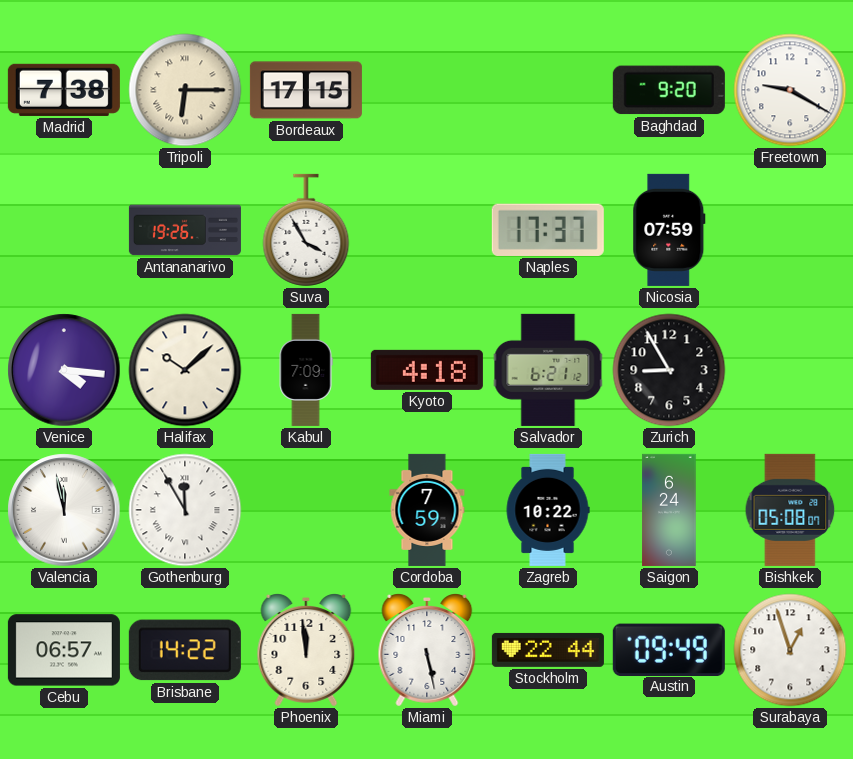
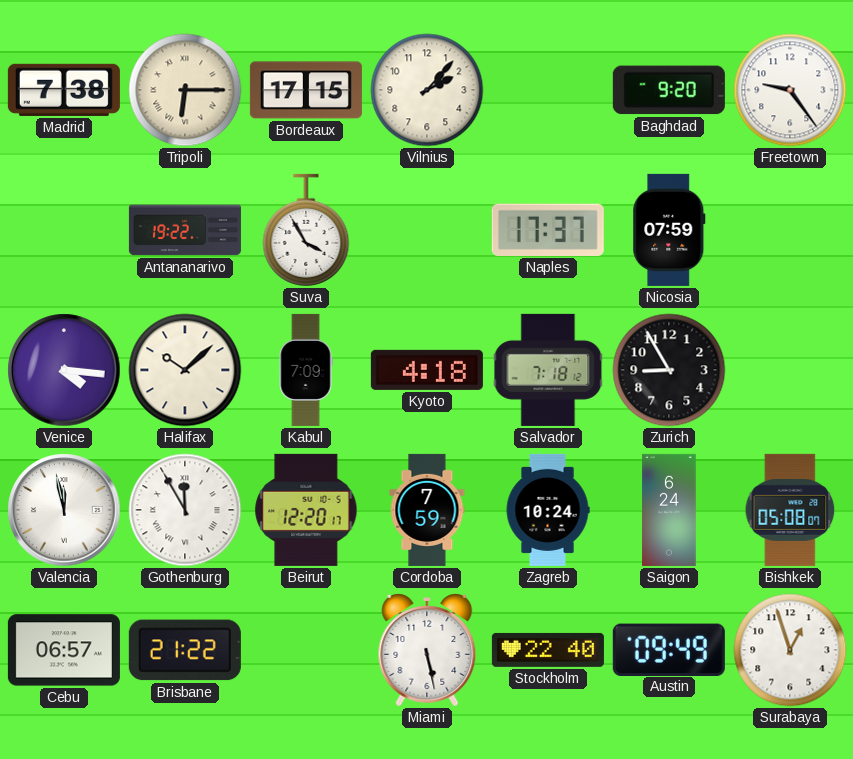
Vilnius: none -> 2:07
Freetown: 9:20 -> 9:24
Antananarivo: 19:26 -> 19:22
Salvador: 6:21 -> 7:18
Beirut: none -> 12:20
Zagreb: 10:22 -> 10:24
Brisbane: 14:22 -> 21:22
Phoenix: 11:59 -> none
Stockholm: 22:44 -> 22:40
